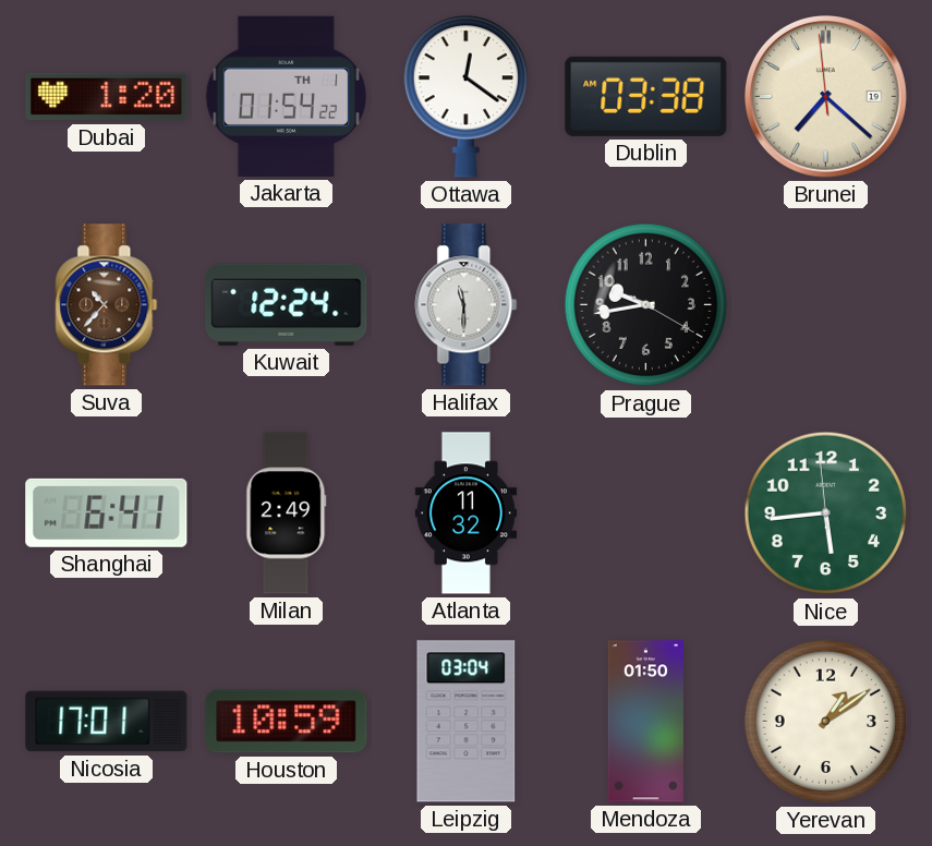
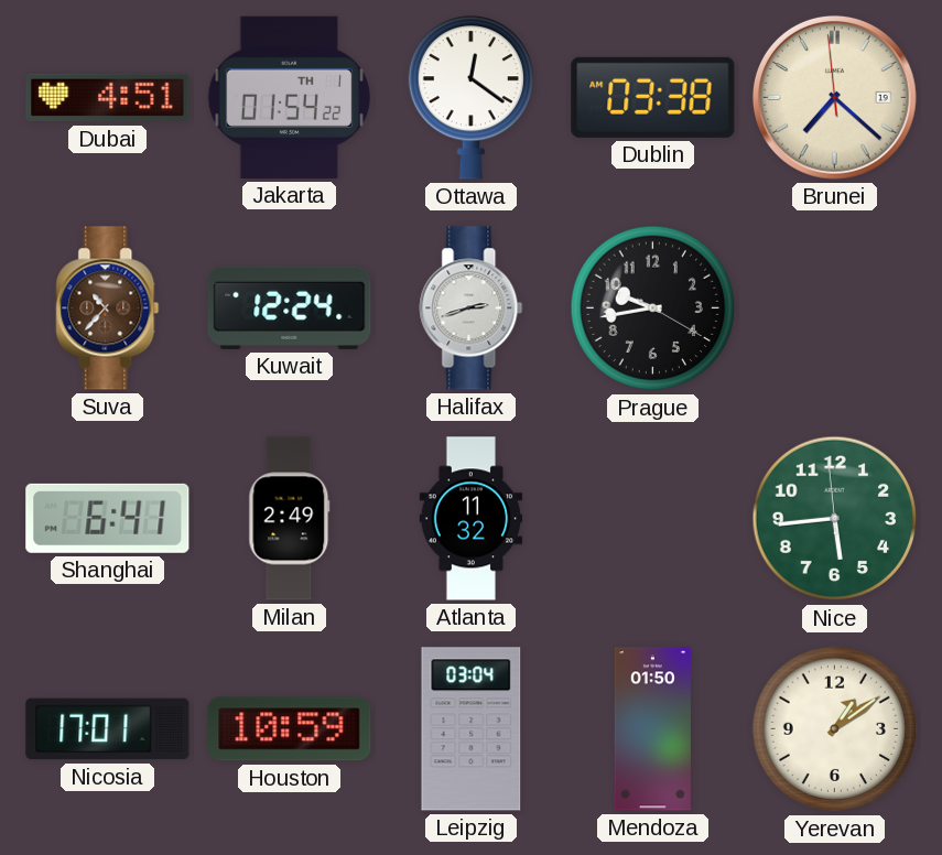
Dubai: 1:20 -> 4:51
Halifax: 11:30 -> 2:42
